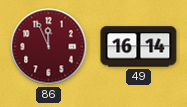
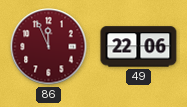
49: 16:14 -> 22:06
